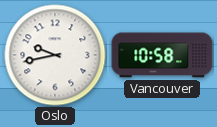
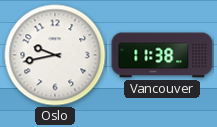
Vancouver: 10:58 -> 11:38
